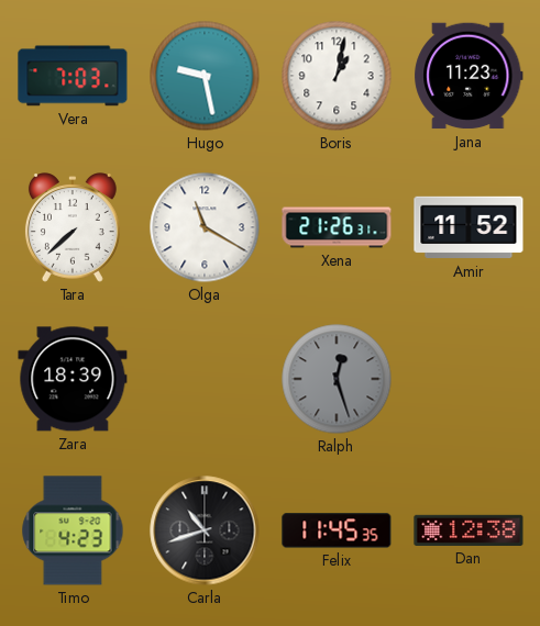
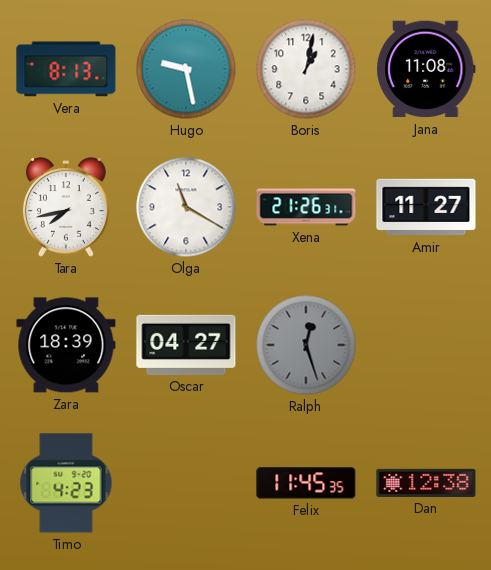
Vera: 7:03 -> 8:13
Jana: 11:23 -> 11:08
Tara: 7:38 -> 7:43
Amir: 11:52 -> 11:27
Oscar: none -> 04:27
Carla: 10:42 -> none
